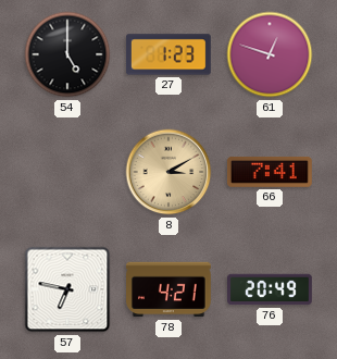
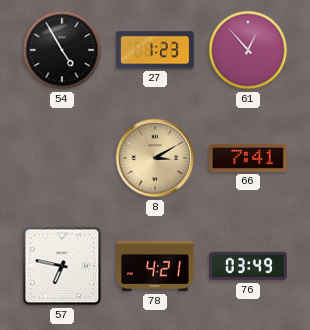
54: 5:00 -> 4:55
61: 12:48 -> 12:53
76: 20:49 -> 03:49
